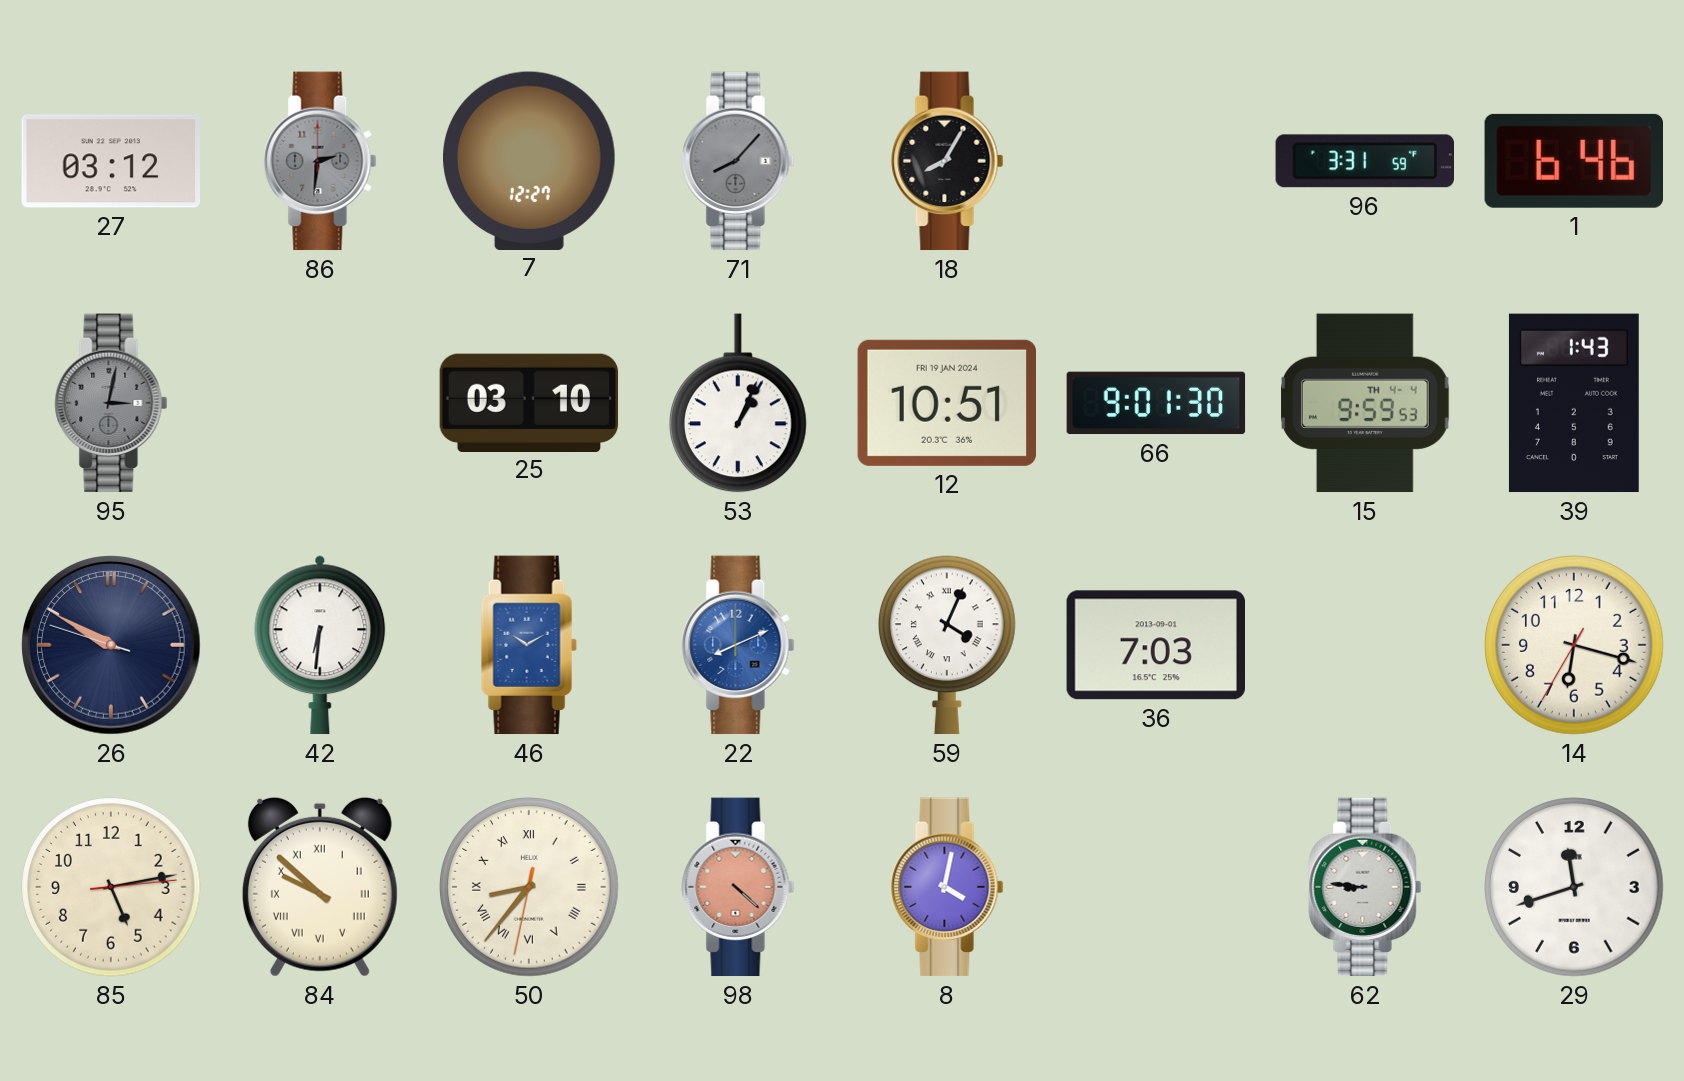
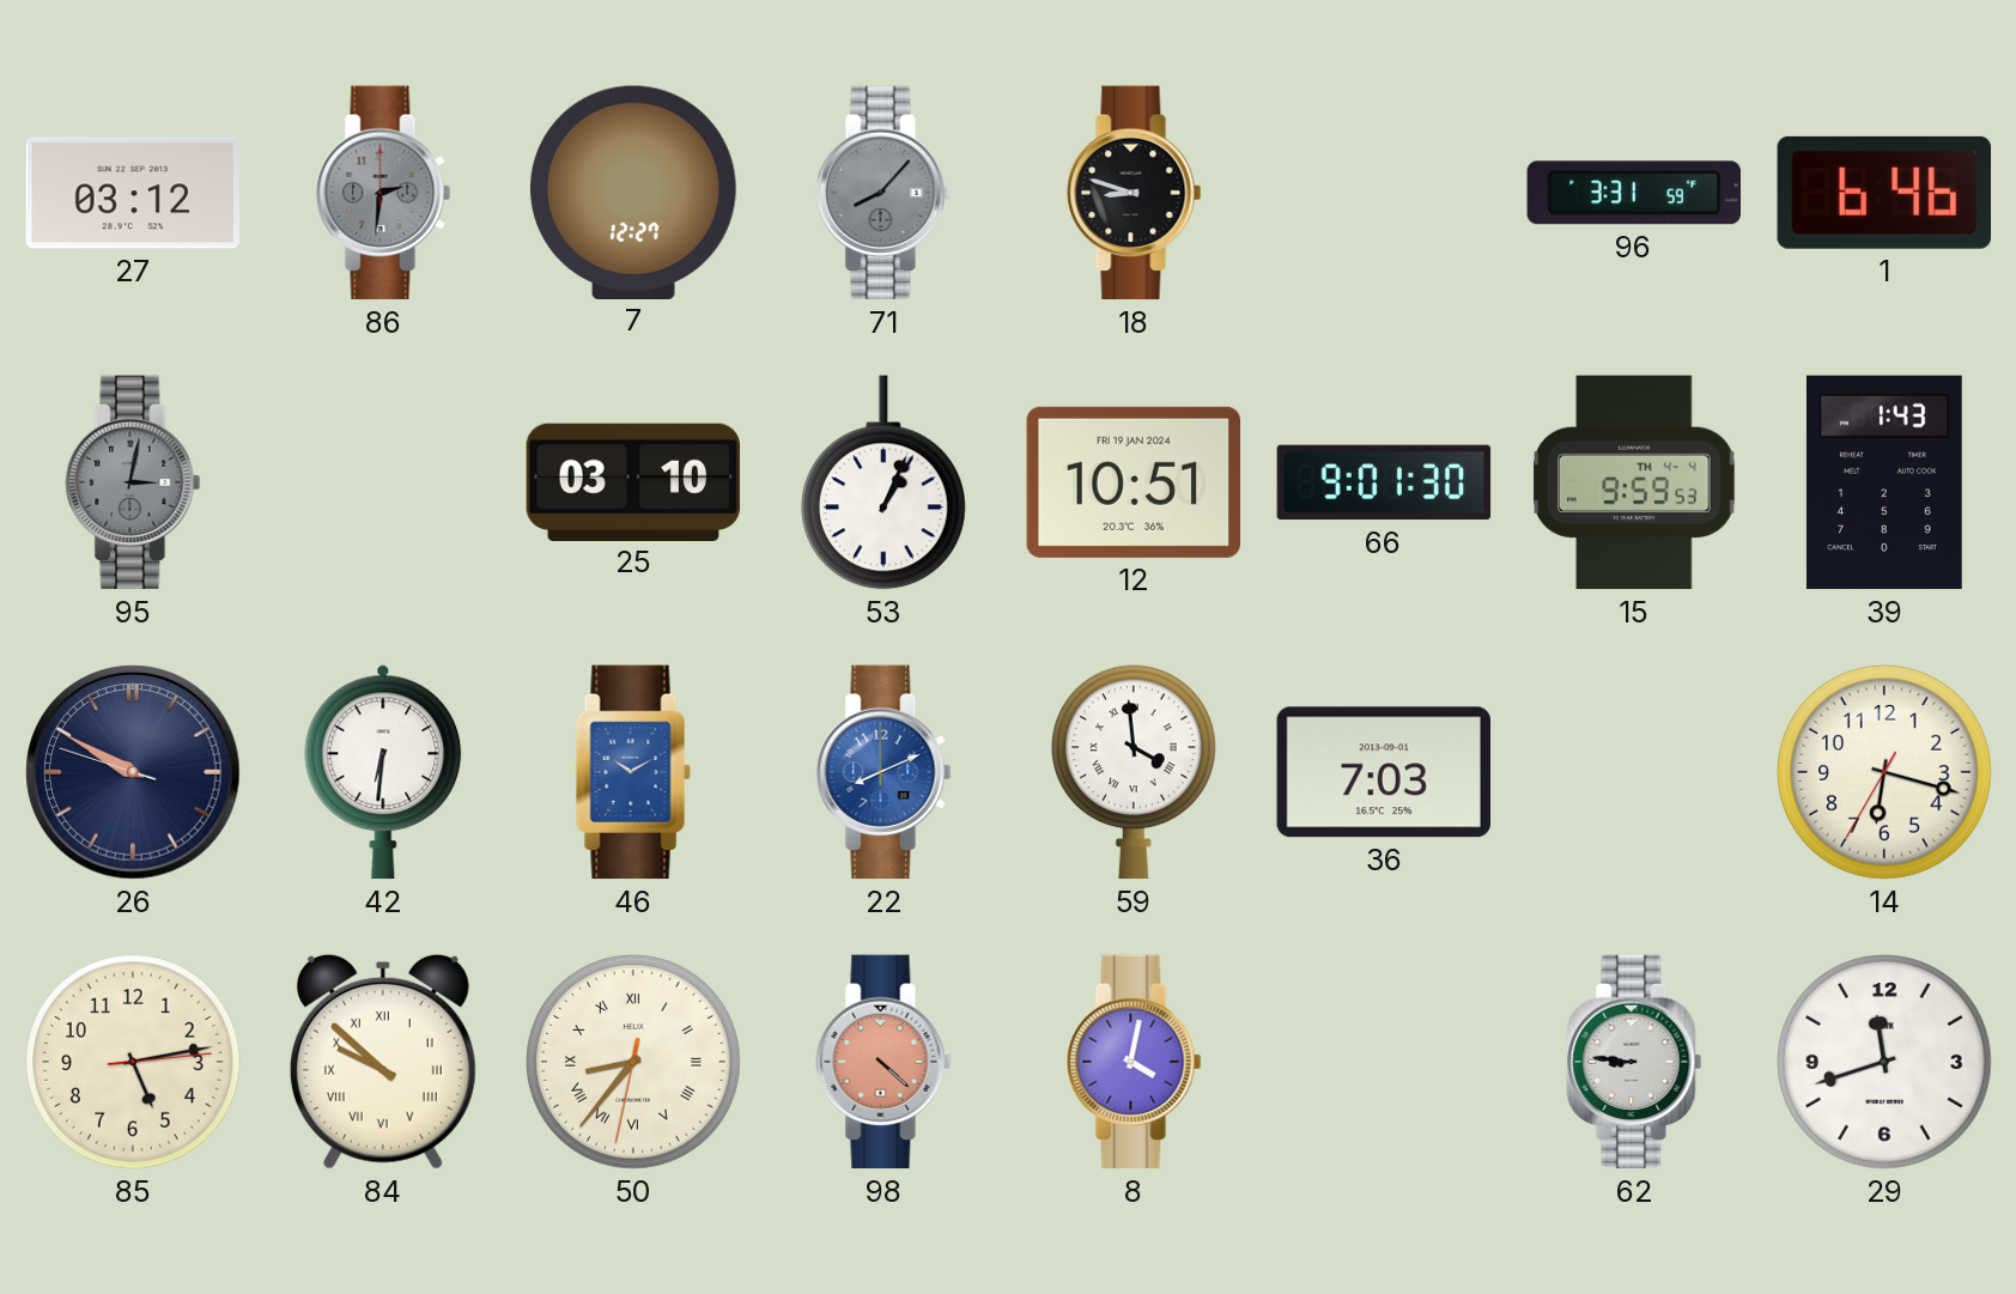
18: 8:05 -> 8:48
59: 4:04 -> 3:59
